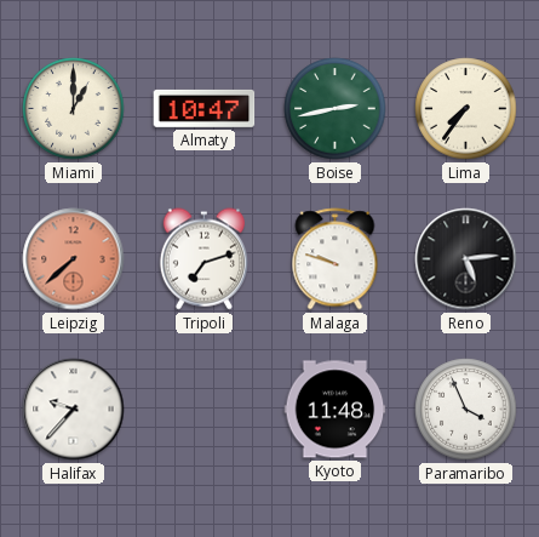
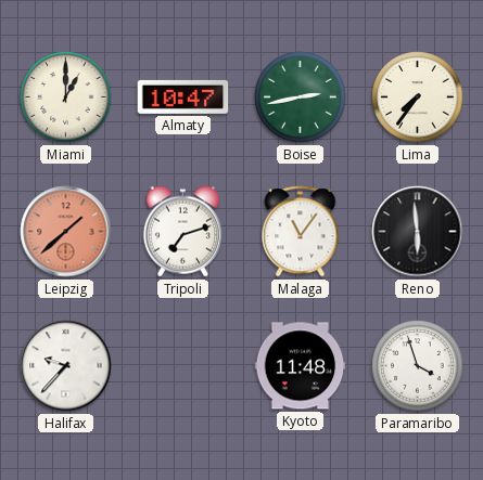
Leipzig: 7:38 -> 1:38
Malaga: 9:48 -> 11:06
Reno: 5:14 -> 5:59
Paramaribo: 3:56 -> 3:57
